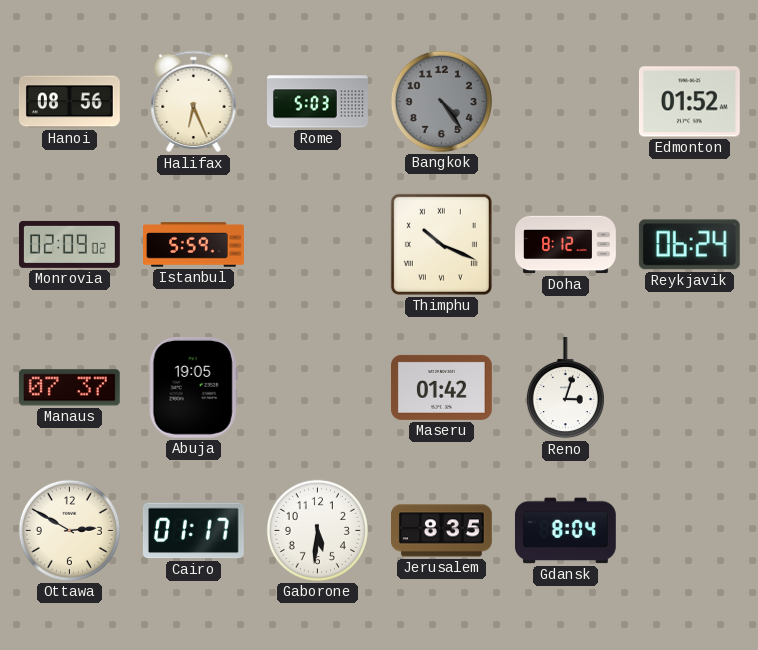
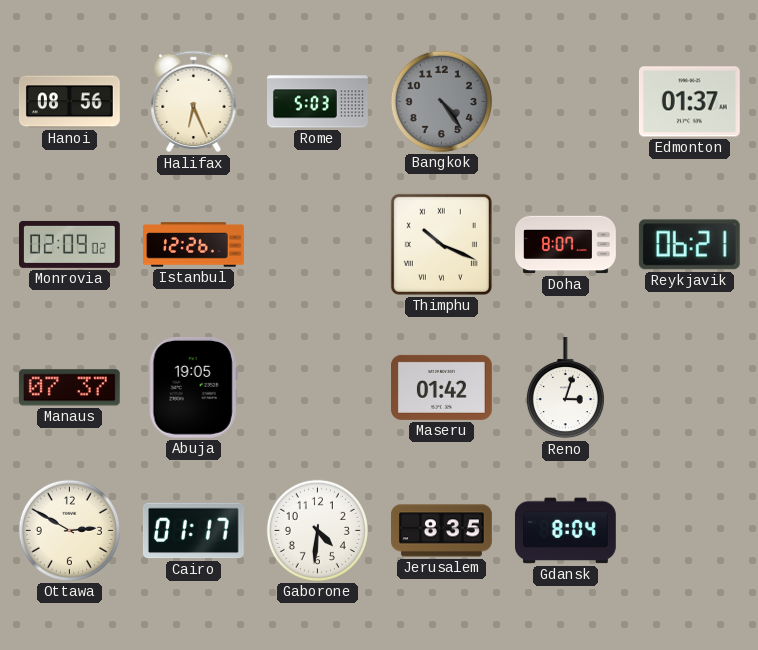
Edmonton: 01:52 -> 01:37
Istanbul: 5:59 -> 12:26
Doha: 8:12 -> 8:07
Reykjavik: 06:24 -> 06:21
Gaborone: 5:31 -> 4:31
